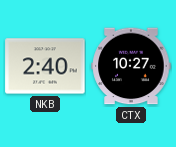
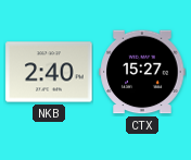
CTX: 10:27 -> 15:27
